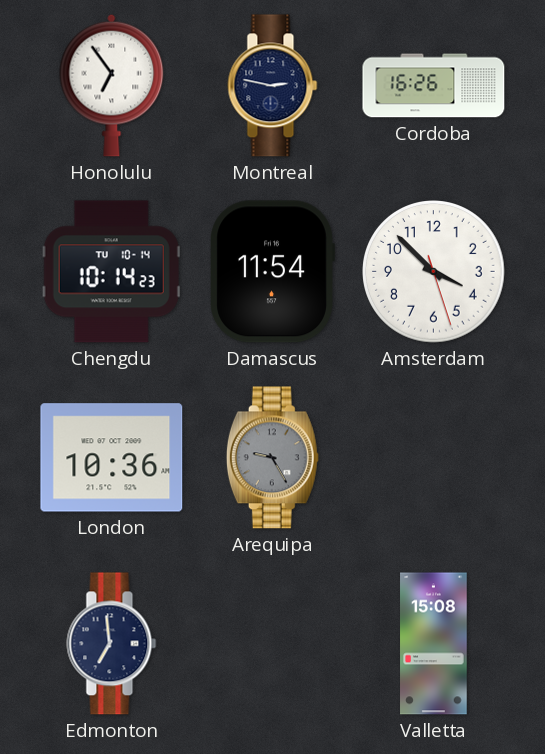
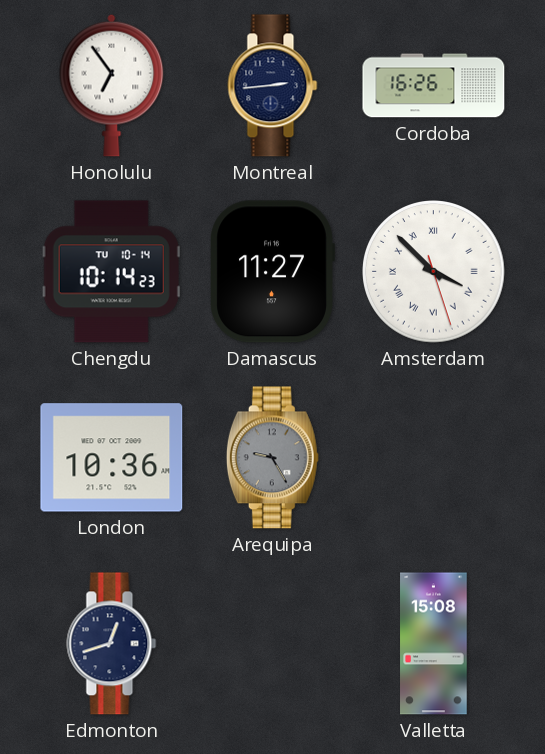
Montreal: 2:47 -> 2:44
Damascus: 11:54 -> 11:27
Amsterdam numerals: Arabic -> Roman
Edmonton: 6:59 -> 12:42
